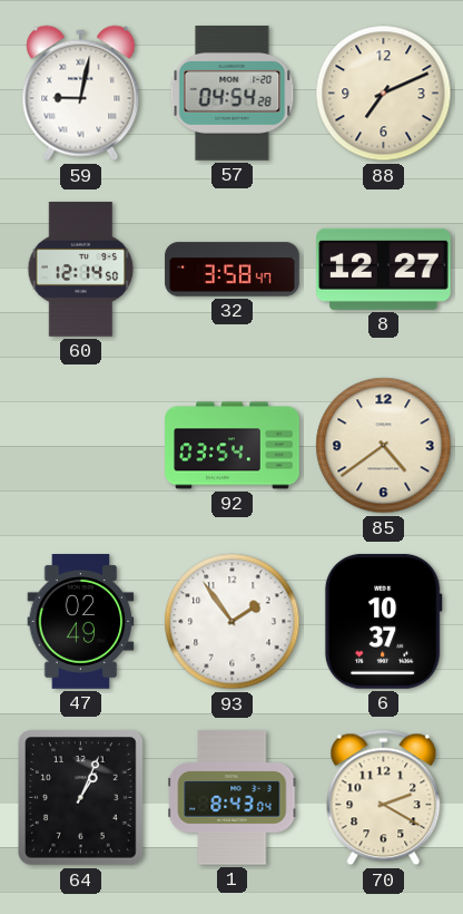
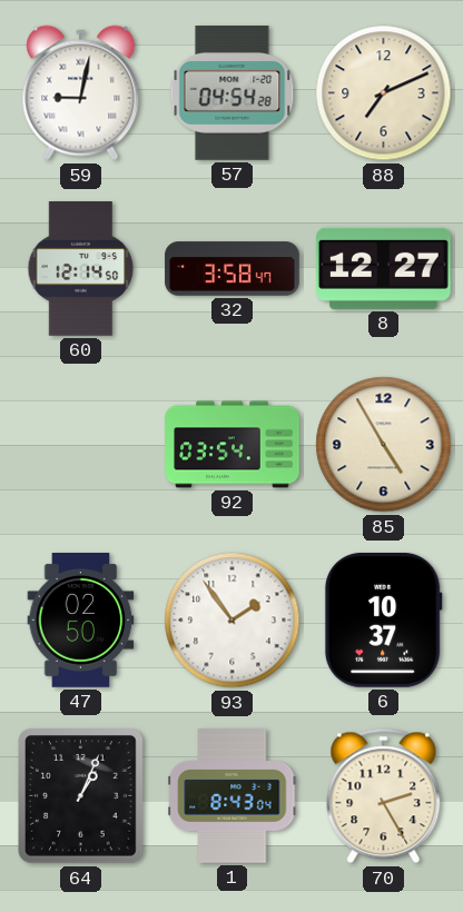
85: 4:39 -> 4:55
47: 02:49 -> 02:50
70: 2:20 -> 2:25
